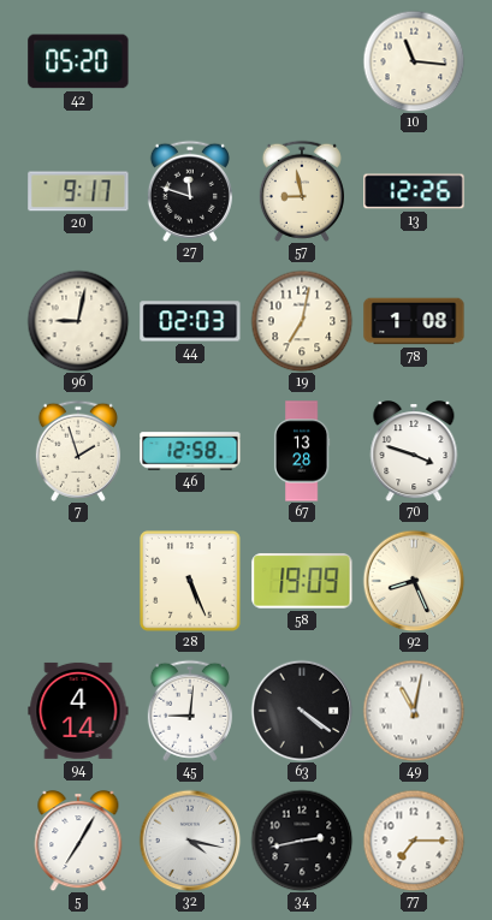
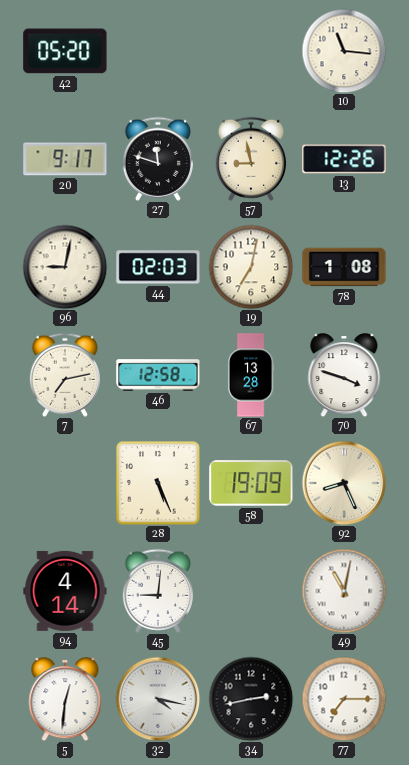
7: 1:57 -> 7:13
63: 4:21 -> none
5: 7:05 -> 12:31
